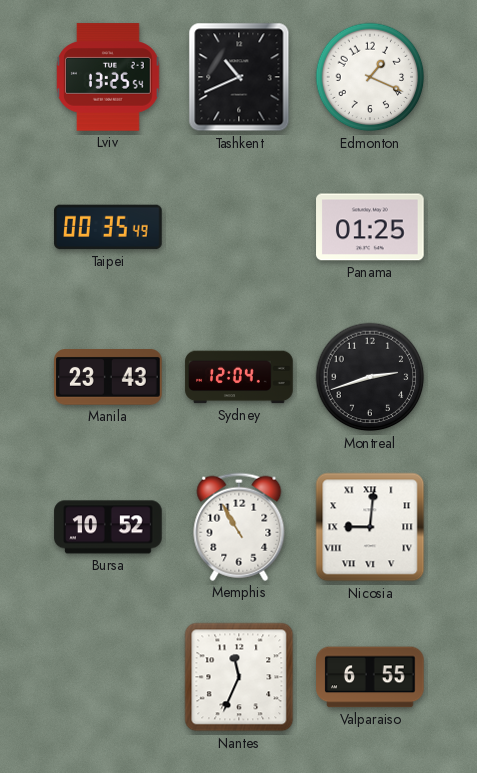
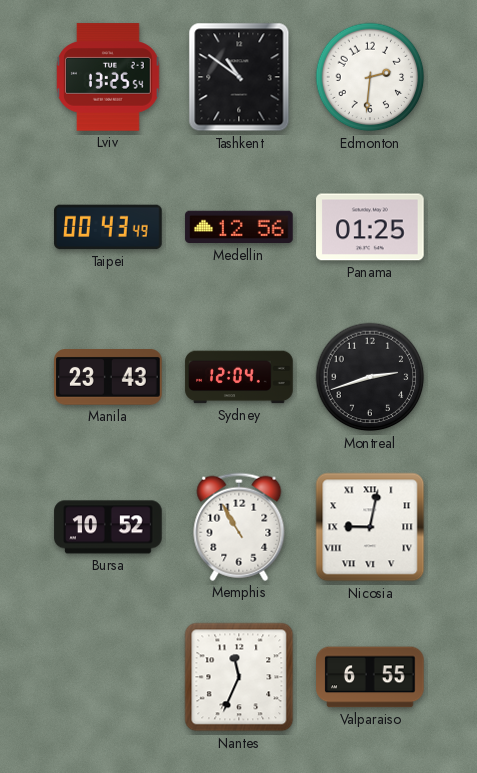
Tashkent: 10:41 -> 10:51
Edmonton: 1:19 -> 2:31
Taipei: 00:35 -> 00:43
Medellin: none -> 12:56
Nicosia: 9:01 -> 9:02
